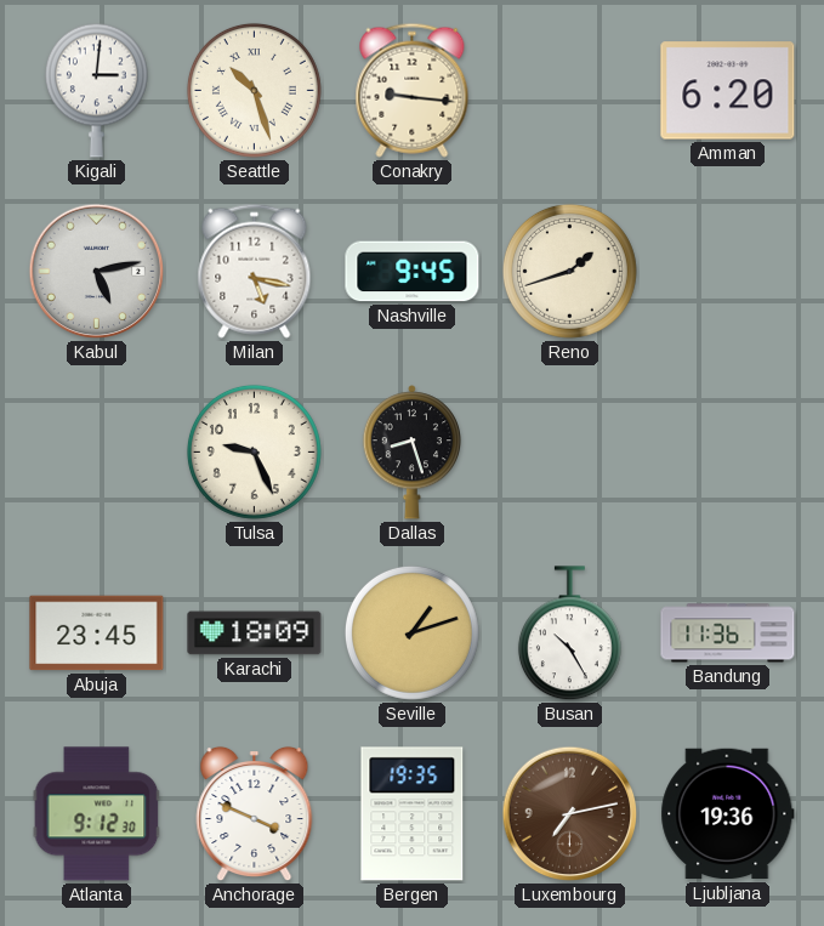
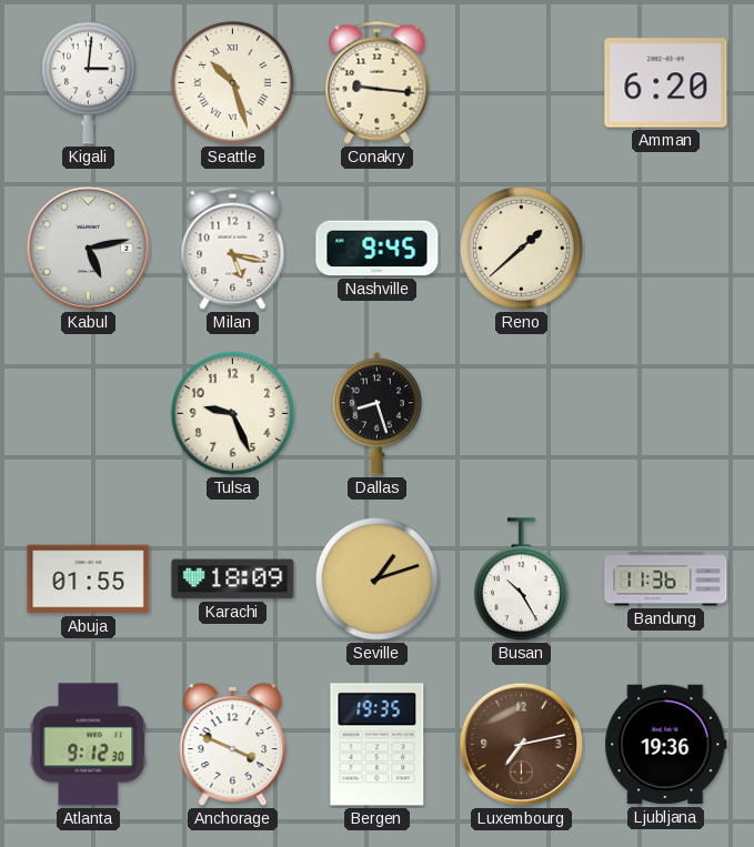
Reno: 1:42 -> 1:38
Abuja: 23:45 -> 01:55
